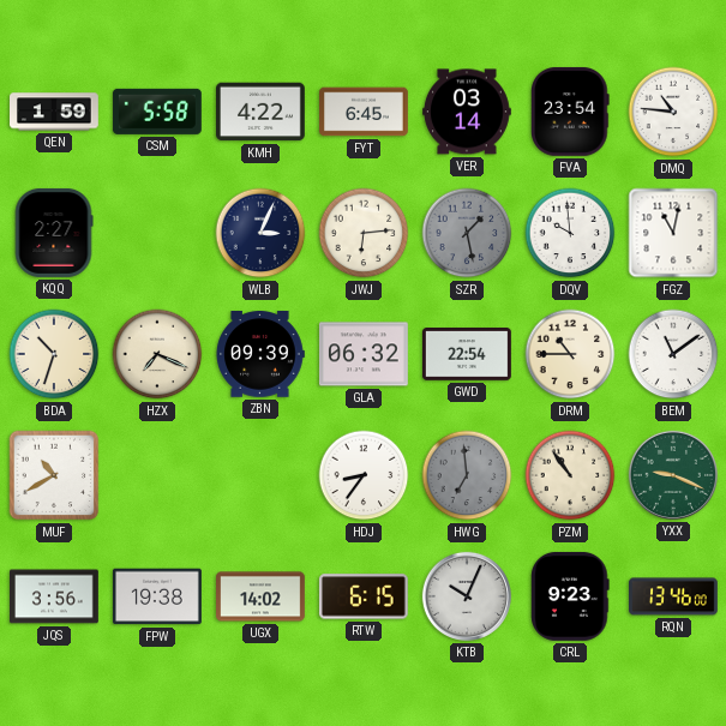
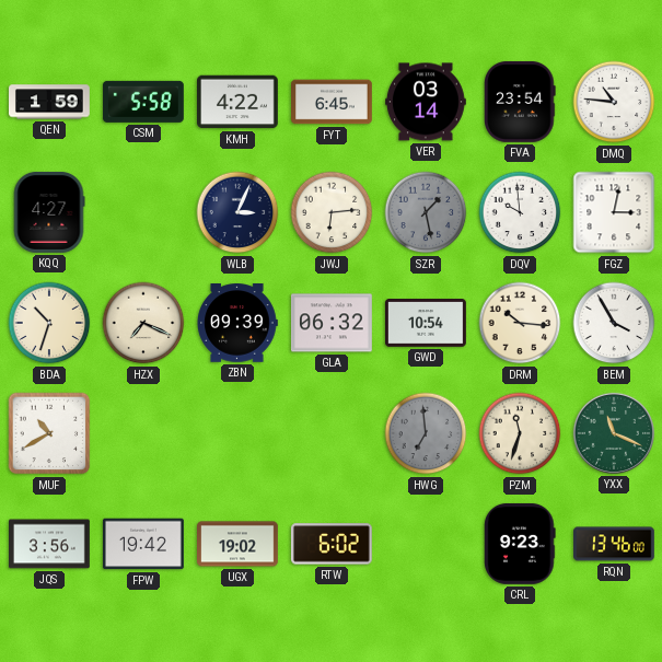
KQQ: 2:27 -> 4:27
FGZ: 11:02 -> 3:02
GWD: 22:54 -> 10:54
DRM: 10:45 -> 10:16
BEM: 11:09 -> 3:55
HDJ: 8:36 -> none
PZM: 10:54 -> 11:33
YXX: 9:19 -> 11:19
FPW: 19:38 -> 19:42
UGX: 14:02 -> 19:02
RTW: 6:15 -> 6:02
KTB: 10:04 -> none
